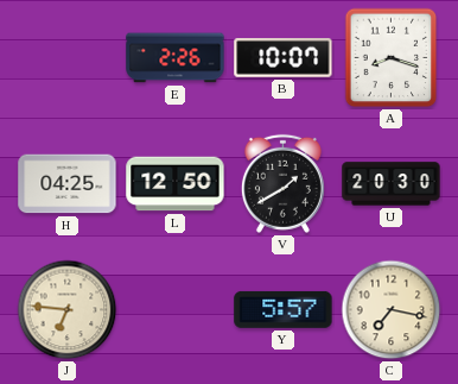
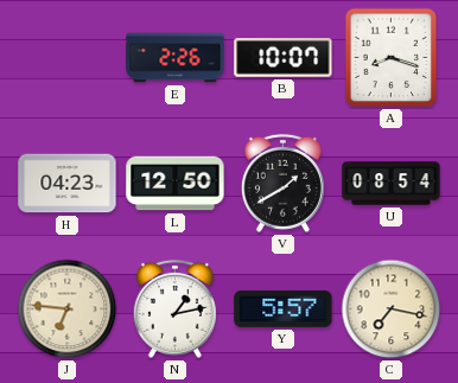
H: 04:25 -> 04:23
U: 20:30 -> 08:54
N: none -> 1:13
